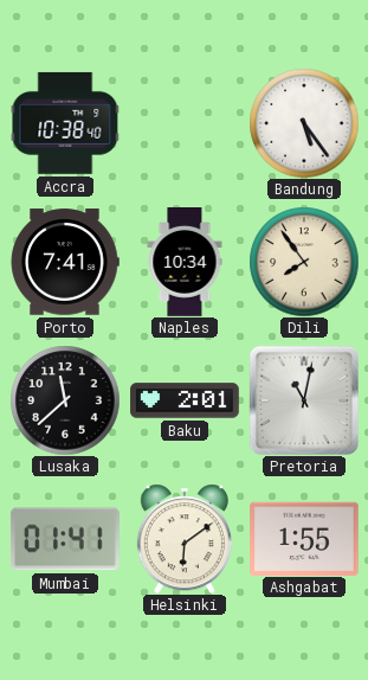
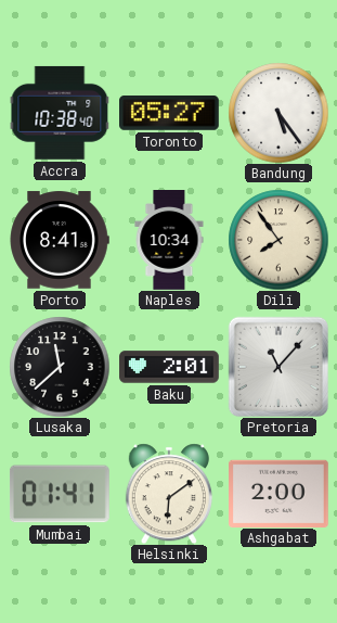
Toronto: none -> 05:27
Porto: 7:41 -> 8:41
Pretoria: 11:02 -> 11:07
Ashgabat: 1:55 -> 2:00
